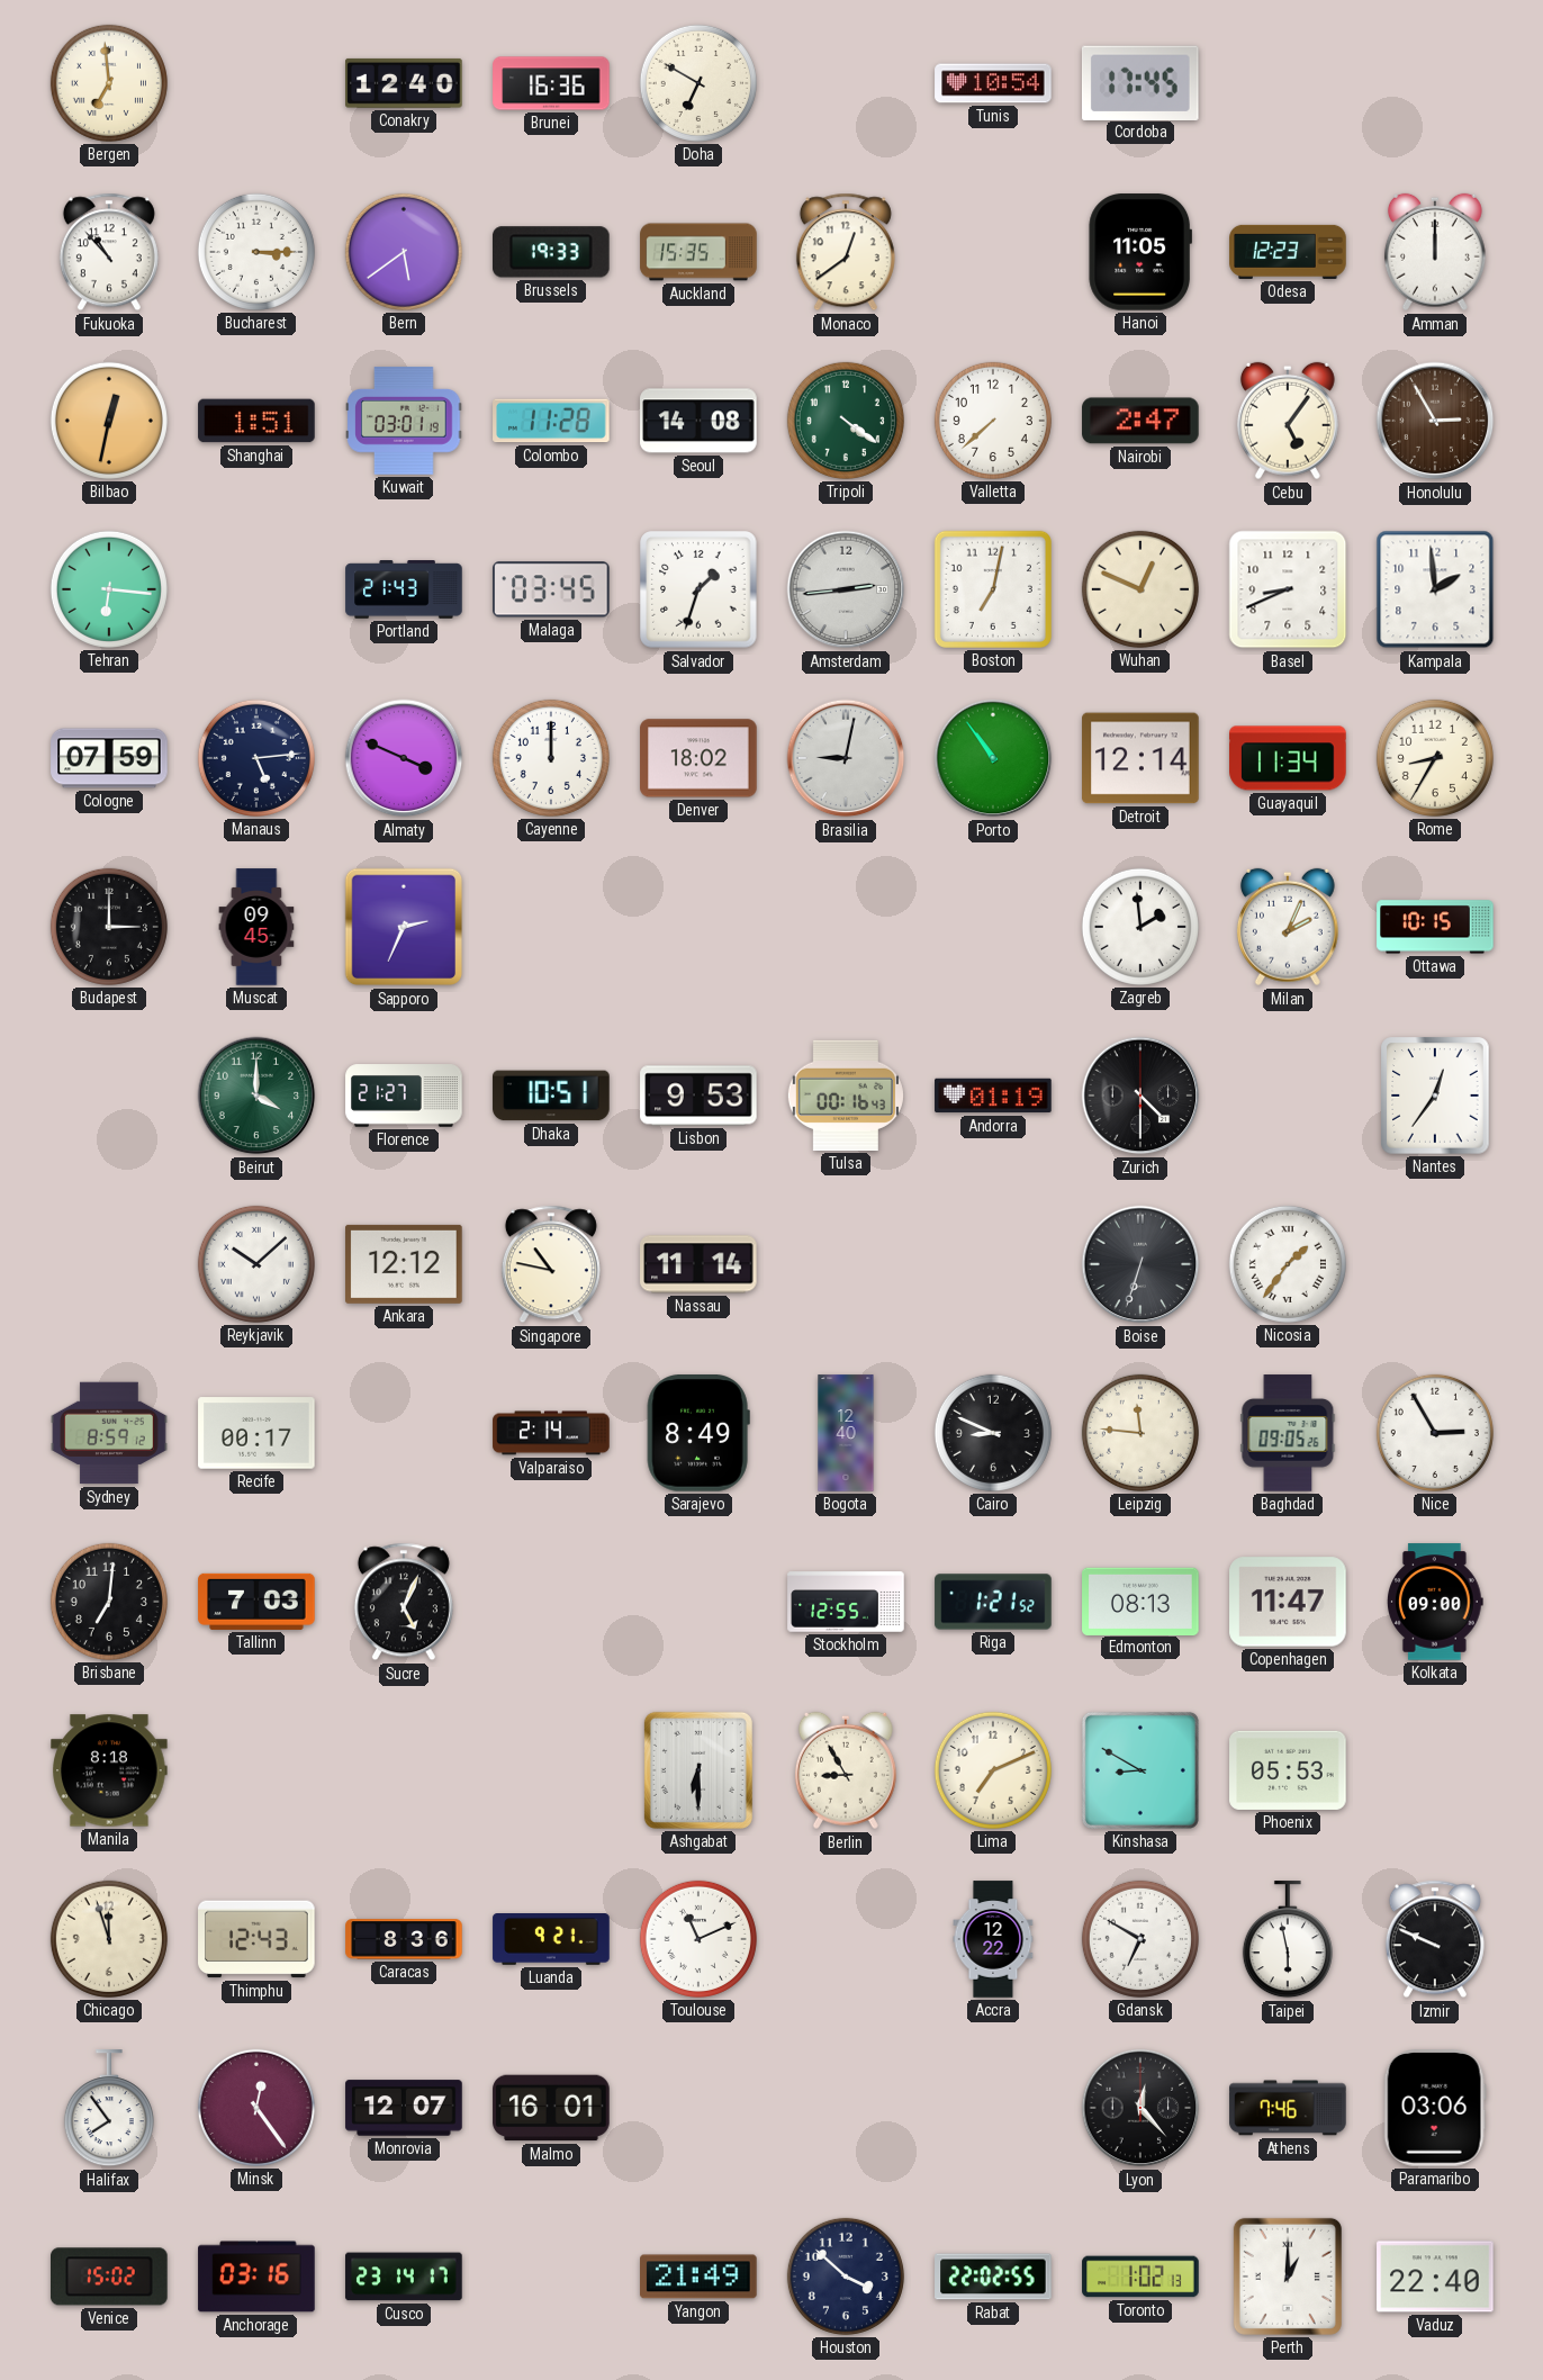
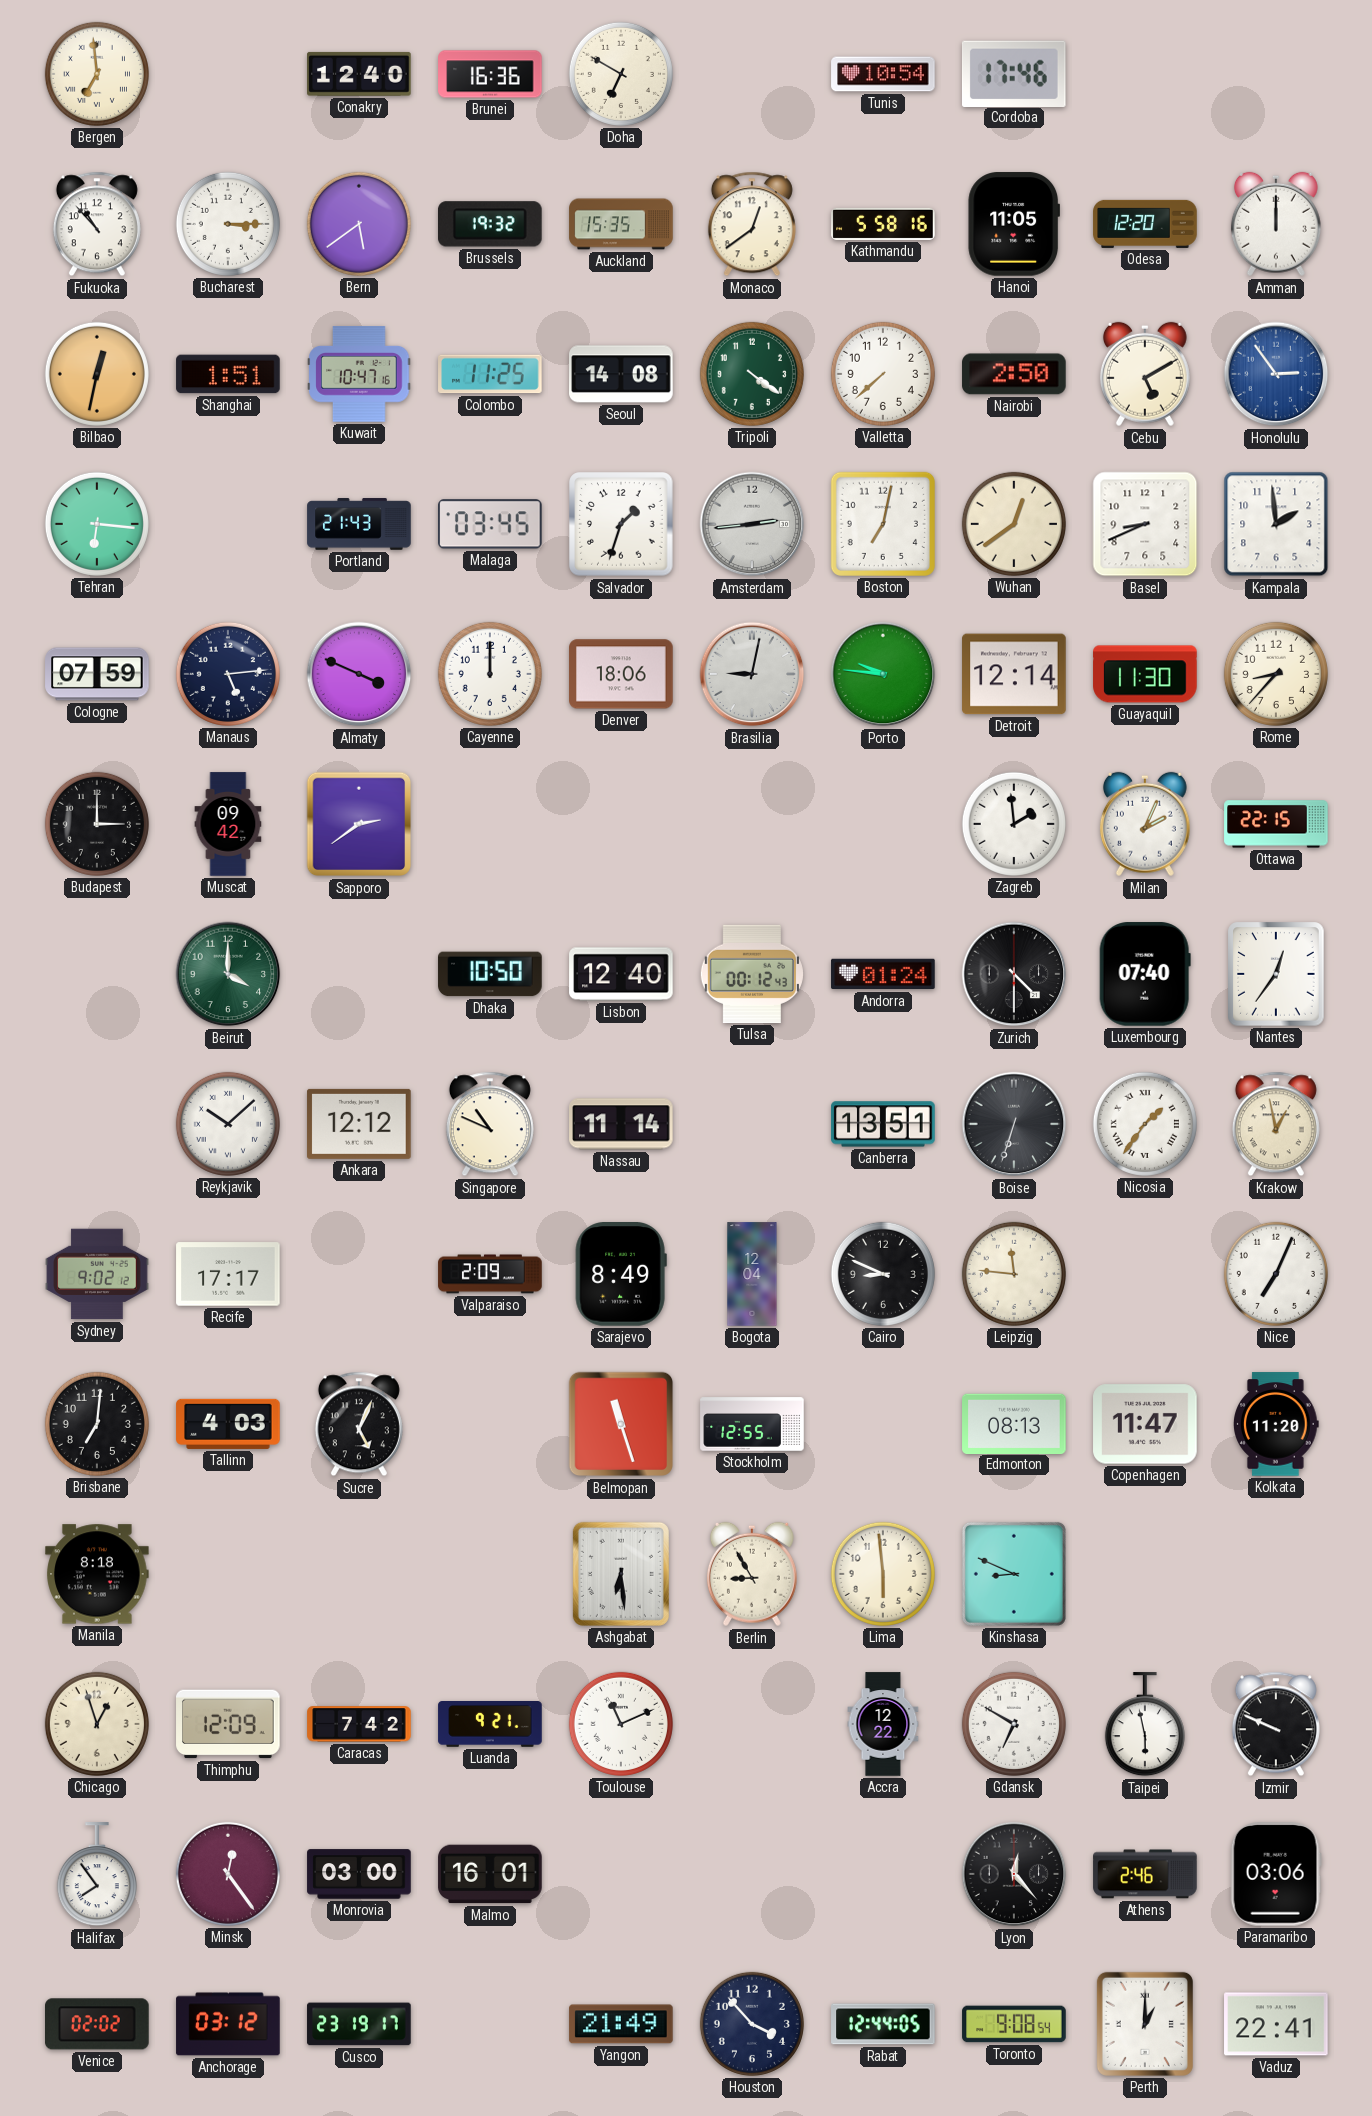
Cordoba: 17:45 -> 17:46
Brussels: 19:33 -> 19:32
Kathmandu: none -> 5:58
Odesa: 12:23 -> 12:20
Kuwait: 03:01 -> 10:47
Colombo: 11:28 -> 11:25
Nairobi: 2:47 -> 2:50
Cebu: 5:06 -> 5:10
Honolulu: 2:55 -> 2:54
Honolulu dial: brown -> blue
Wuhan: 12:49 -> 12:39
Denver: 18:02 -> 18:06
Porto: 10:54 -> 9:46
Guayaquil: 11:34 -> 11:30
Rome: 8:35 -> 8:37
Muscat: 09:45 -> 09:42
Sapporo: 2:34 -> 2:39
Ottawa: 10:15 -> 22:15
Florence: 21:27 -> none
Dhaka: 10:51 -> 10:50
Lisbon: 9:53 -> 12:40
Tulsa: 00:16 -> 00:12
Andorra: 01:19 -> 01:24
Luxembourg: none -> 07:40
Singapore: 10:47 -> 10:49
Canberra: none -> 13:51
Krakow: none -> 12:58
Sydney: 8:59 -> 9:02
Recife: 00:17 -> 17:17
Valparaiso: 2:14 -> 2:09
Bogota: 12:40 -> 12:04
Baghdad: 09:05 -> none
Nice: 2:55 -> 7:04
Tallinn: 7:03 -> 4:03
Belmopan: none -> 11:27
Riga: 1:21 -> none
Kolkata: 09:00 -> 11:20
Ashgabat: 6:30 -> 6:29
Lima: 7:11 -> 5:59
Kinshasa: 8:50 -> 8:49
Phoenix: 05:53 -> none
Chicago: 11:57 -> 12:57
Thimphu: 12:43 -> 12:09
Caracas: 8:36 -> 7:42
Monrovia: 12:07 -> 03:00
Athens: 7:46 -> 2:46
Venice: 15:02 -> 02:02
Anchorage: 03:16 -> 03:12
Cusco: 23:14 -> 23:19
Houston: 3:52 -> 3:53
Rabat: 22:02 -> 12:44
Toronto: 1:02 -> 9:08
Vaduz: 22:40 -> 22:41
